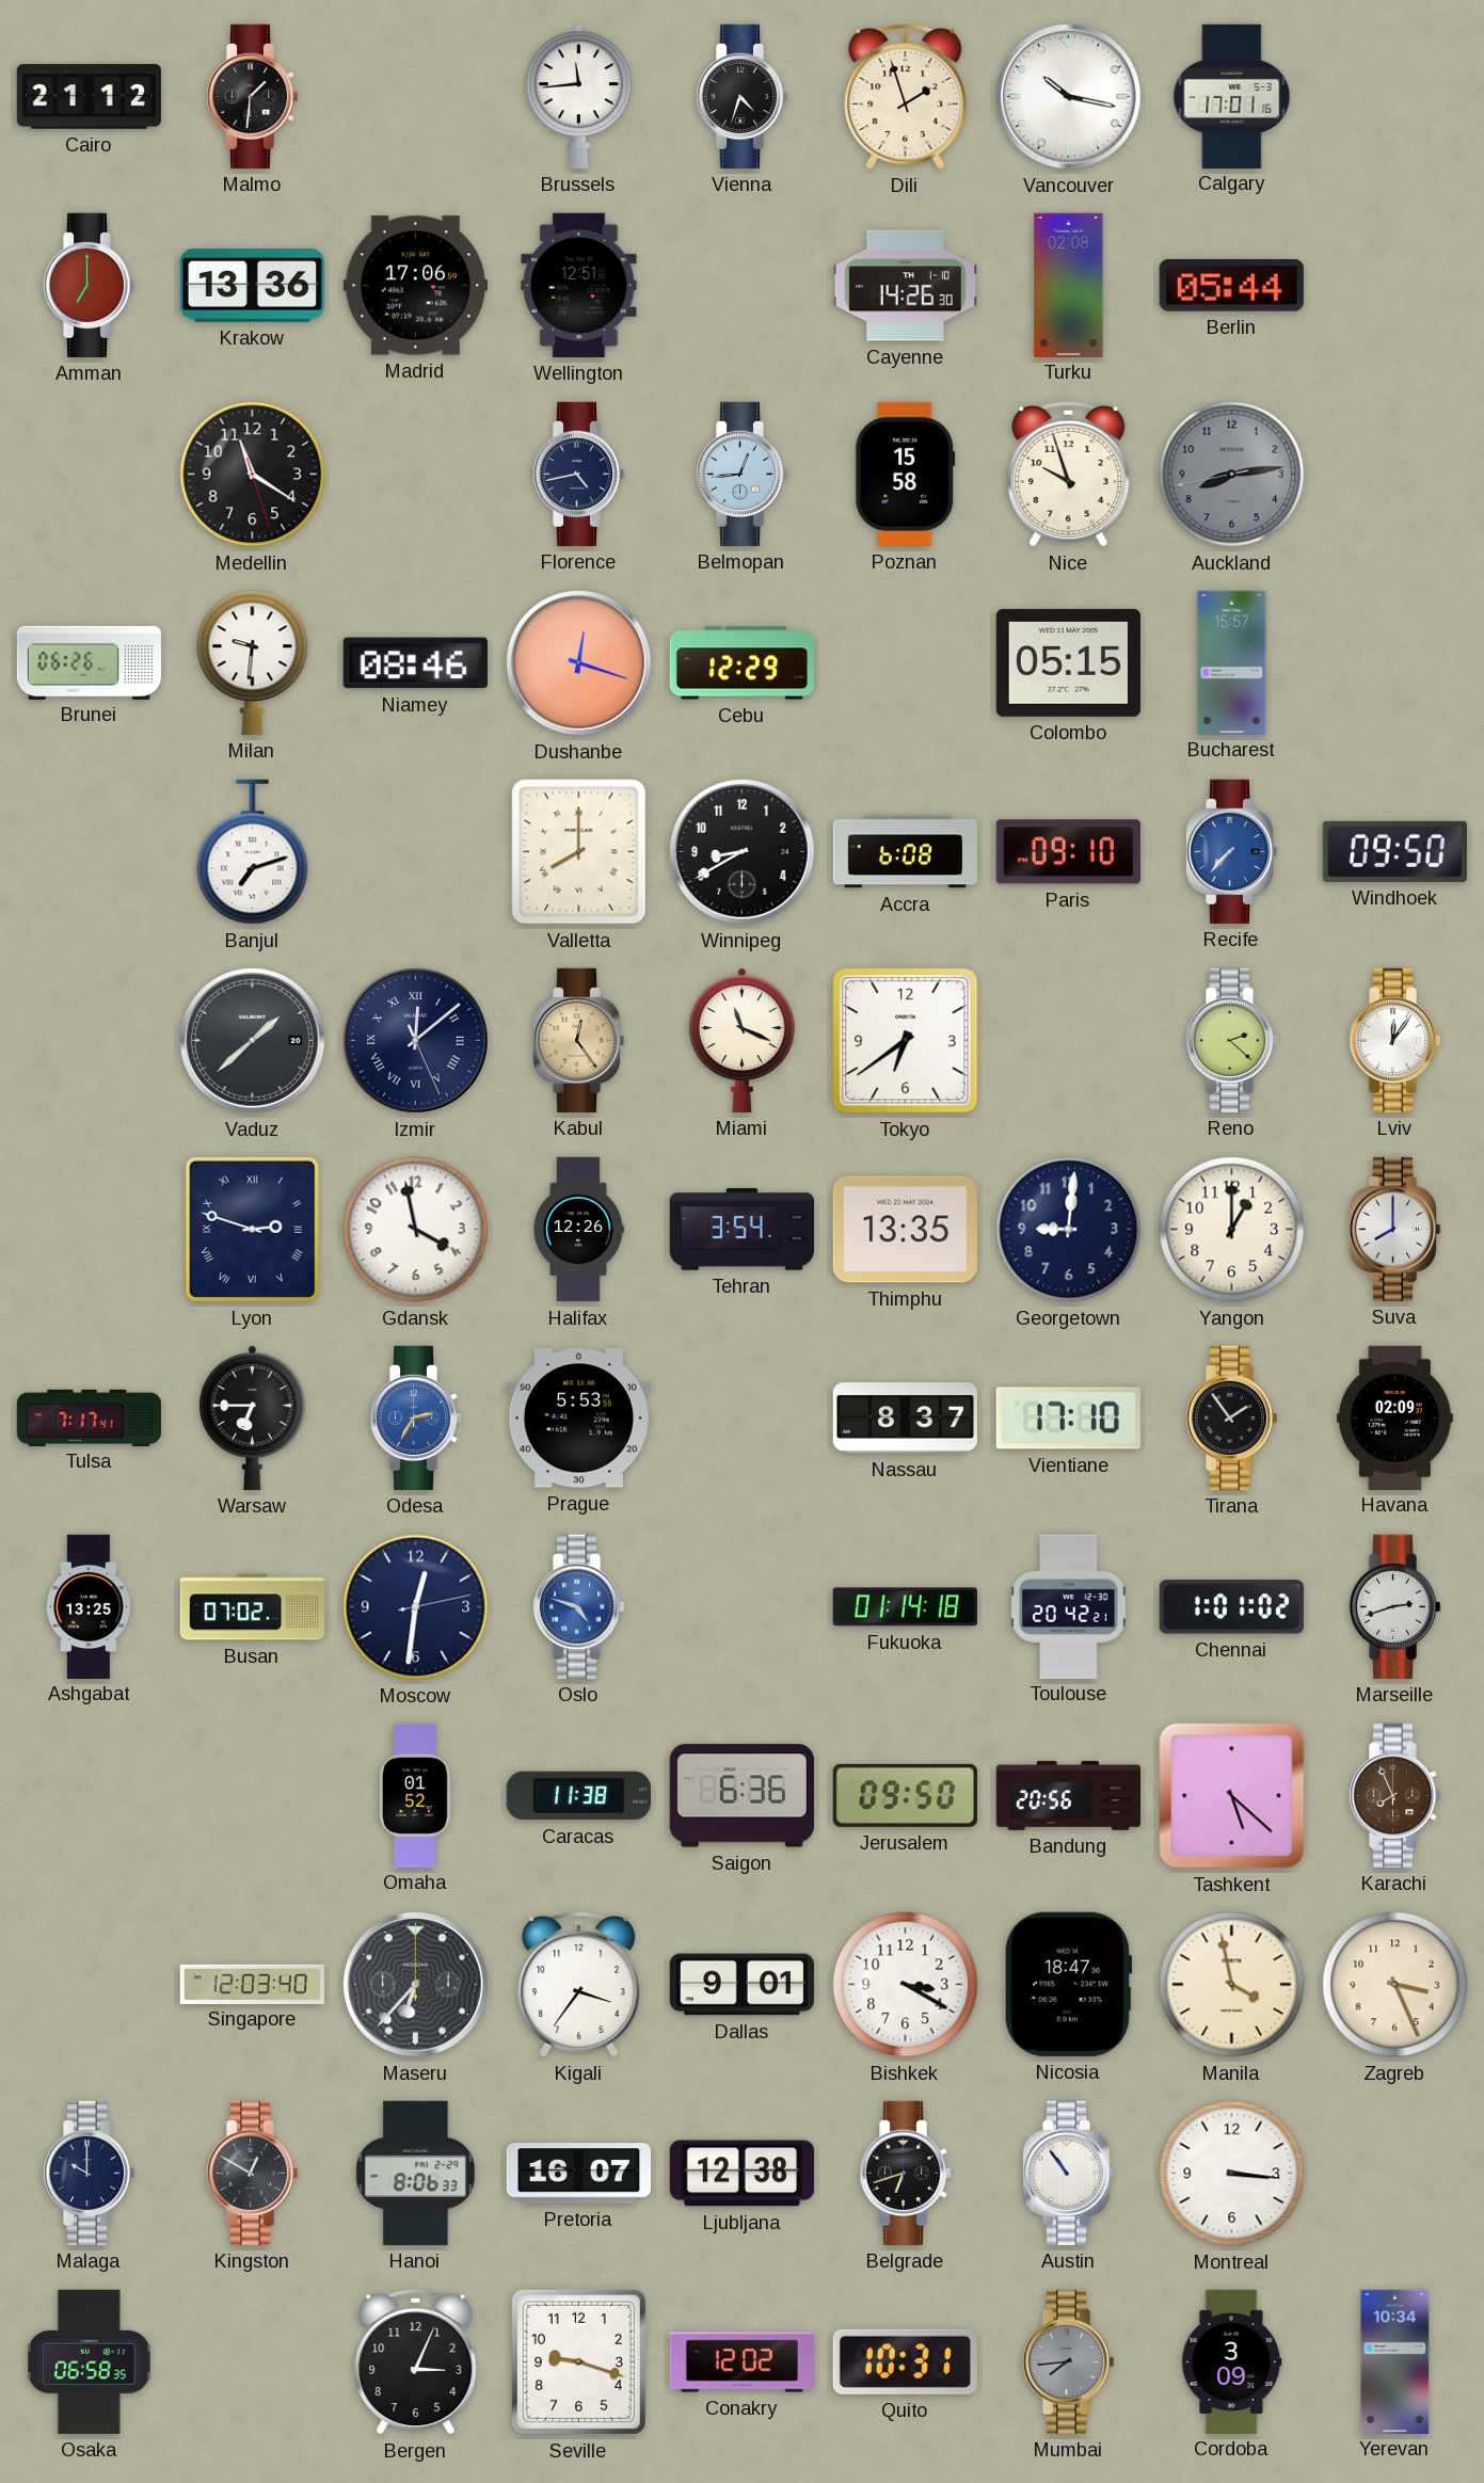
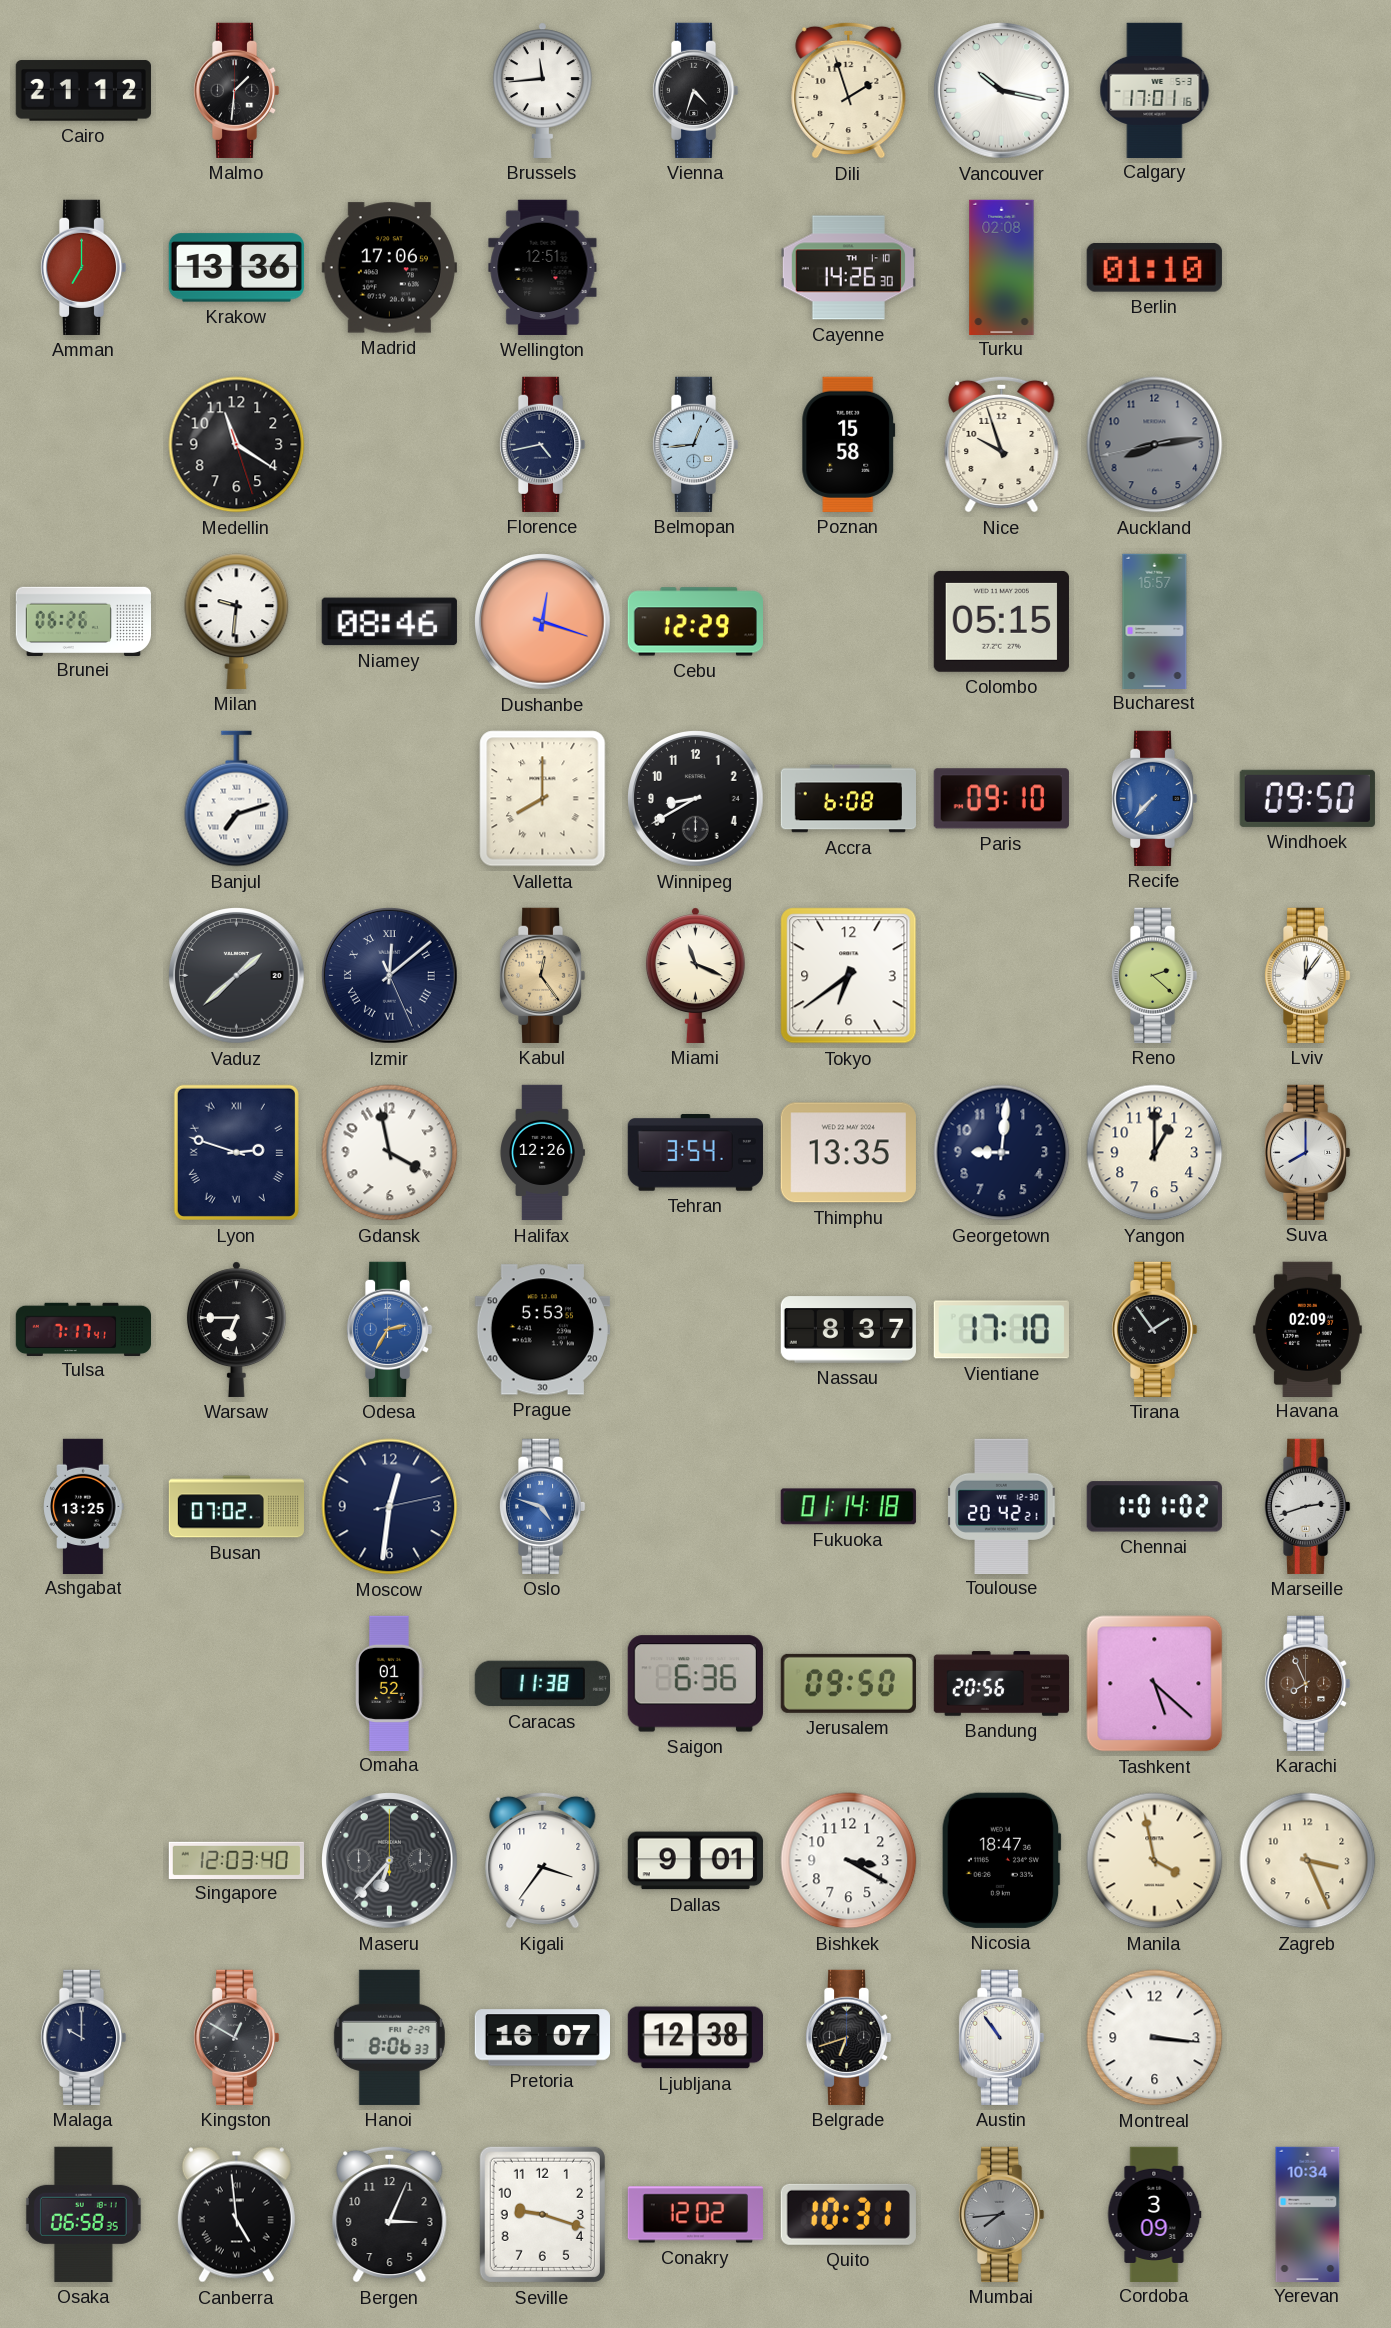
Berlin: 05:44 -> 01:10
Canberra: none -> 4:59
